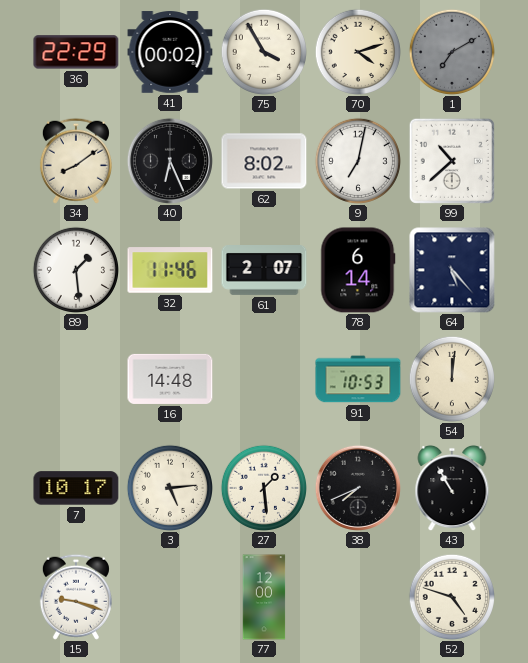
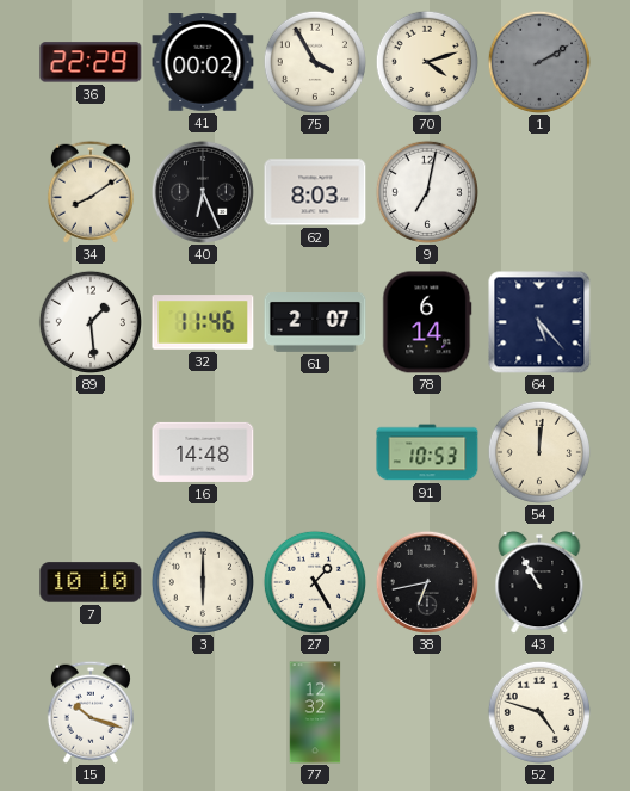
1: 7:10 -> 2:10
62: 8:02 -> 8:03
99: 10:38 -> none
7: 10:17 -> 10:10
3: 5:14 -> 6:00
27: 1:29 -> 1:25
38: 7:41 -> 6:43
15: 9:18 -> 10:18
77: 12:00 -> 12:32
